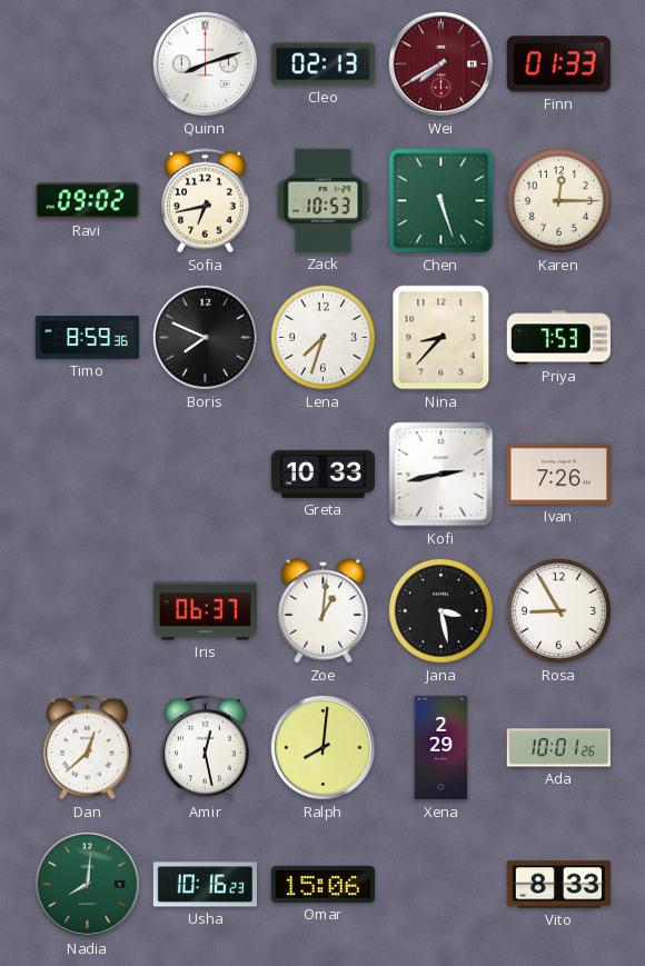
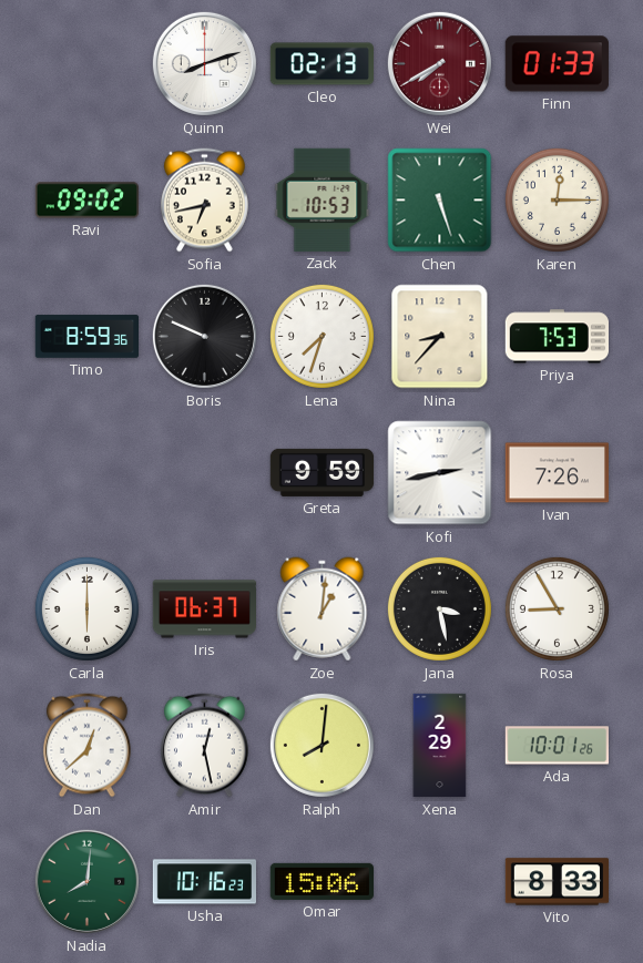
Boris: 7:49 -> 9:49
Greta: 10:33 -> 9:59
Carla: none -> 6:00
